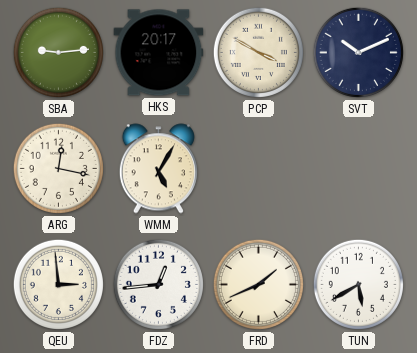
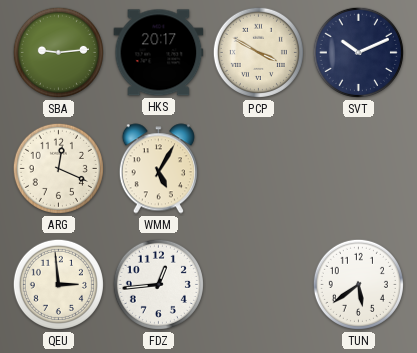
ARG: 12:17 -> 12:19
FRD: 1:41 -> none
TUN: 5:40 -> 5:39
